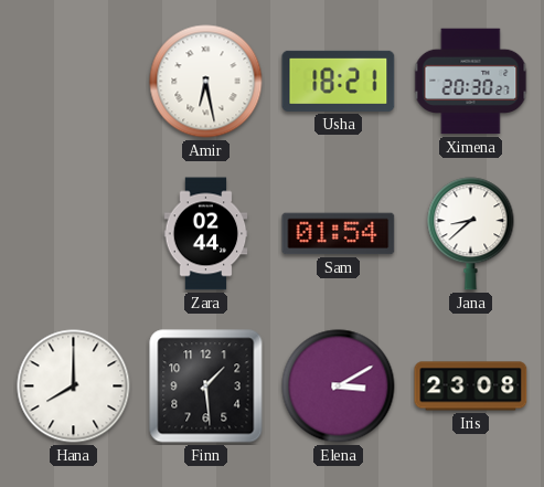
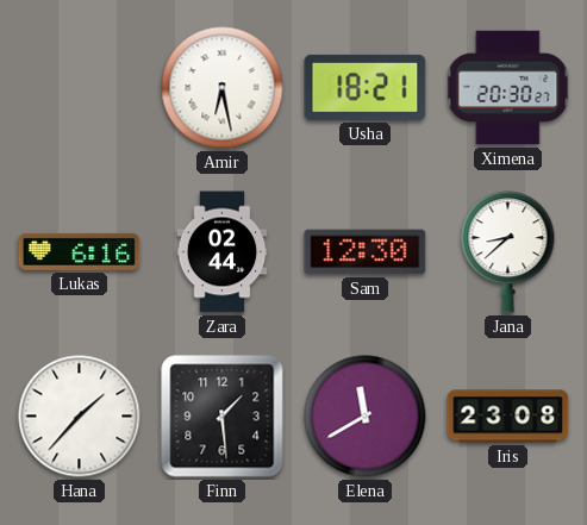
Lukas: none -> 6:16
Sam: 01:54 -> 12:30
Hana: 8:00 -> 1:37
Elena: 3:10 -> 11:40
